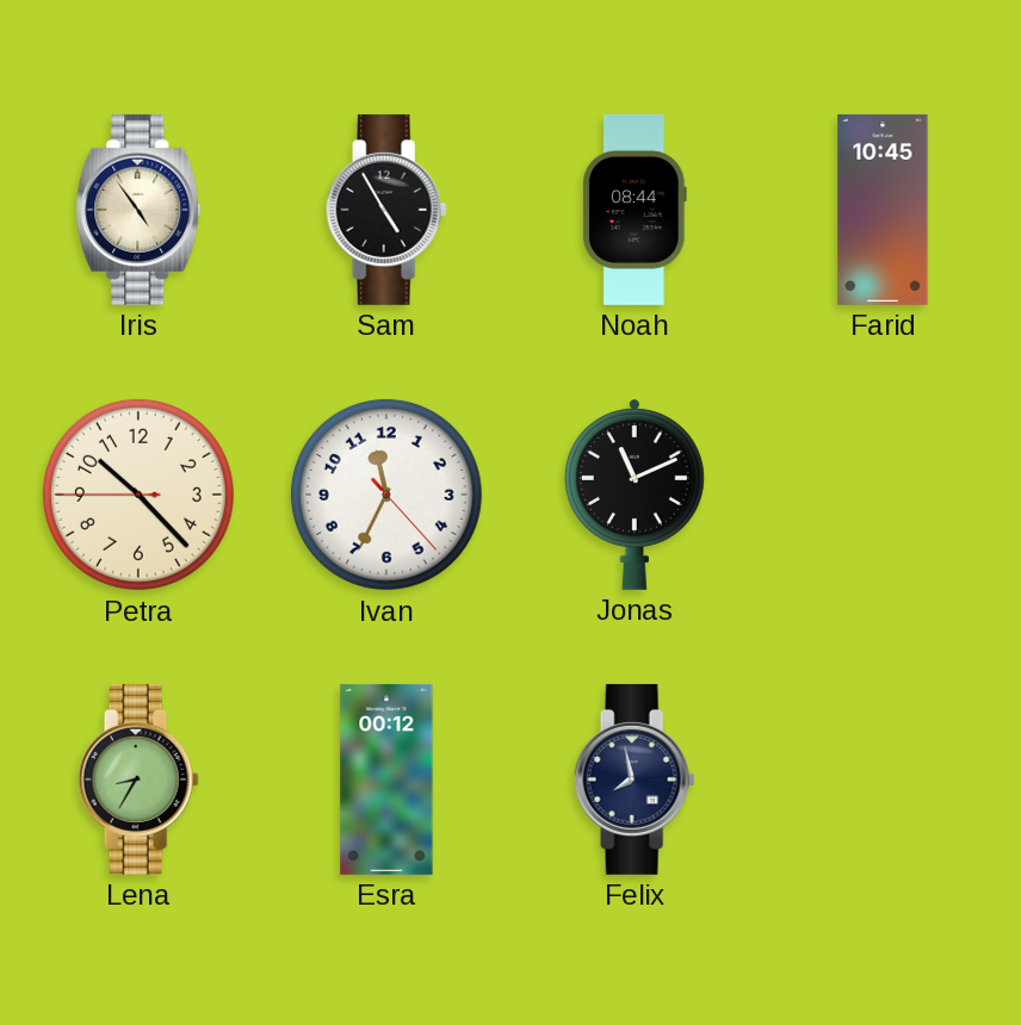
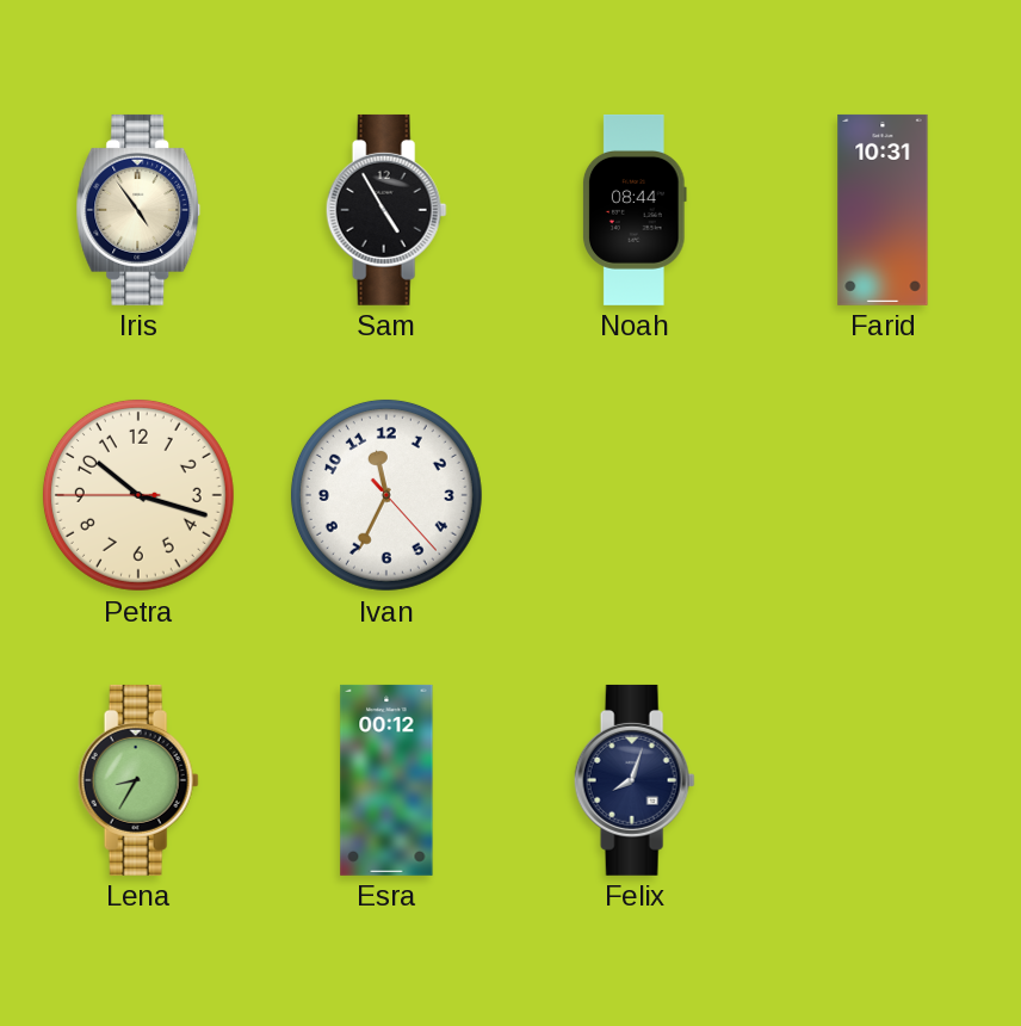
Farid: 10:45 -> 10:31
Petra: 10:22 -> 10:17
Jonas: 11:11 -> none
Felix: 7:58 -> 8:03
